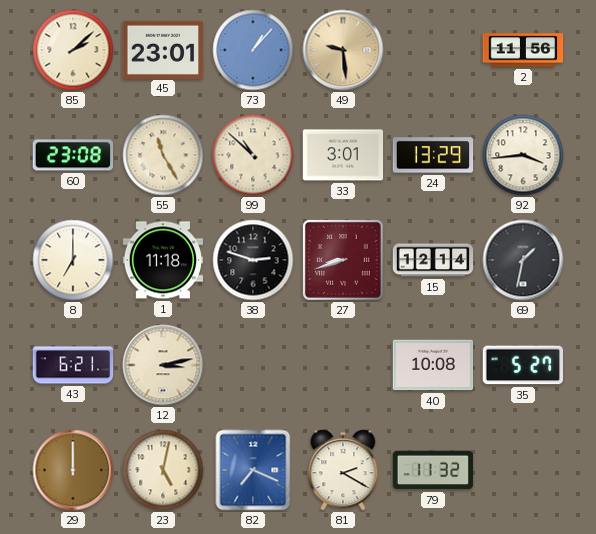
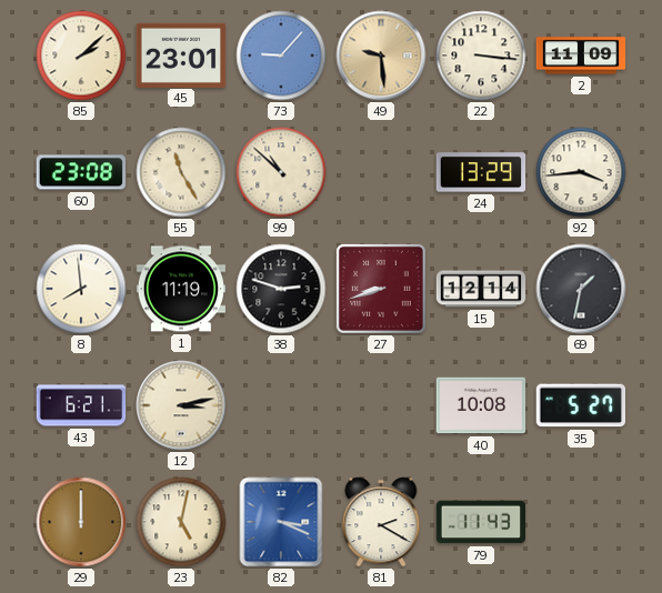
73: 1:07 -> 9:07
22: none -> 3:16
2: 11:56 -> 11:09
33: 3:01 -> none
8: 7:00 -> 7:59
1: 11:18 -> 11:19
82: 7:19 -> 3:19
79: 11:32 -> 11:43
